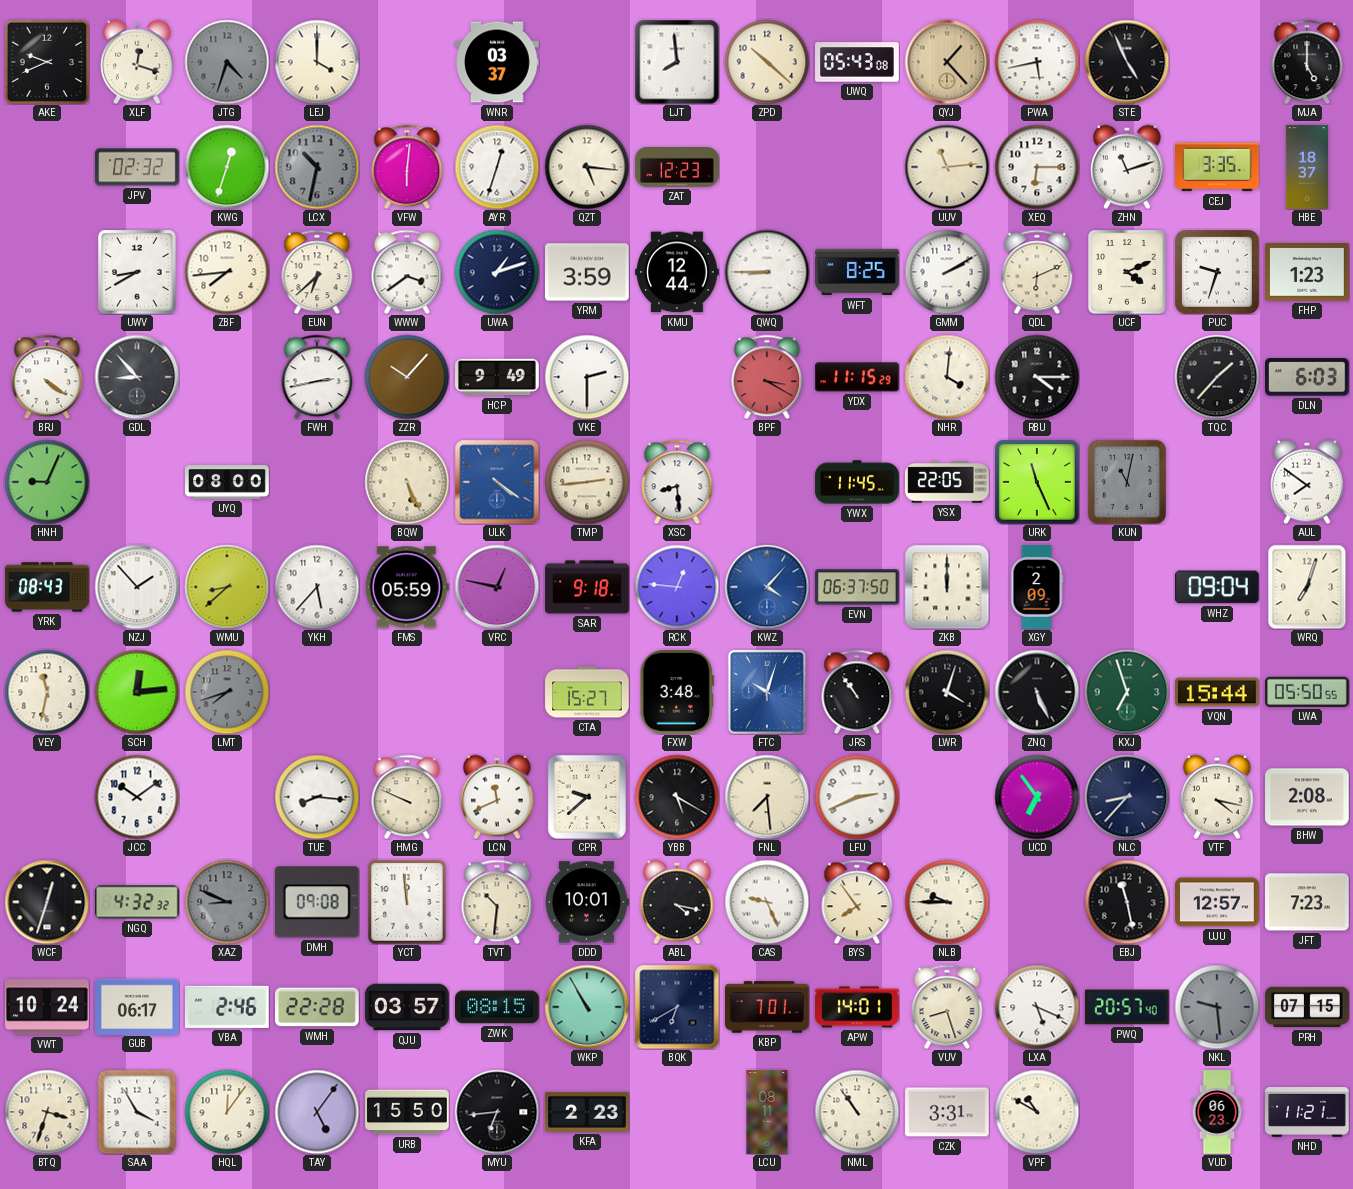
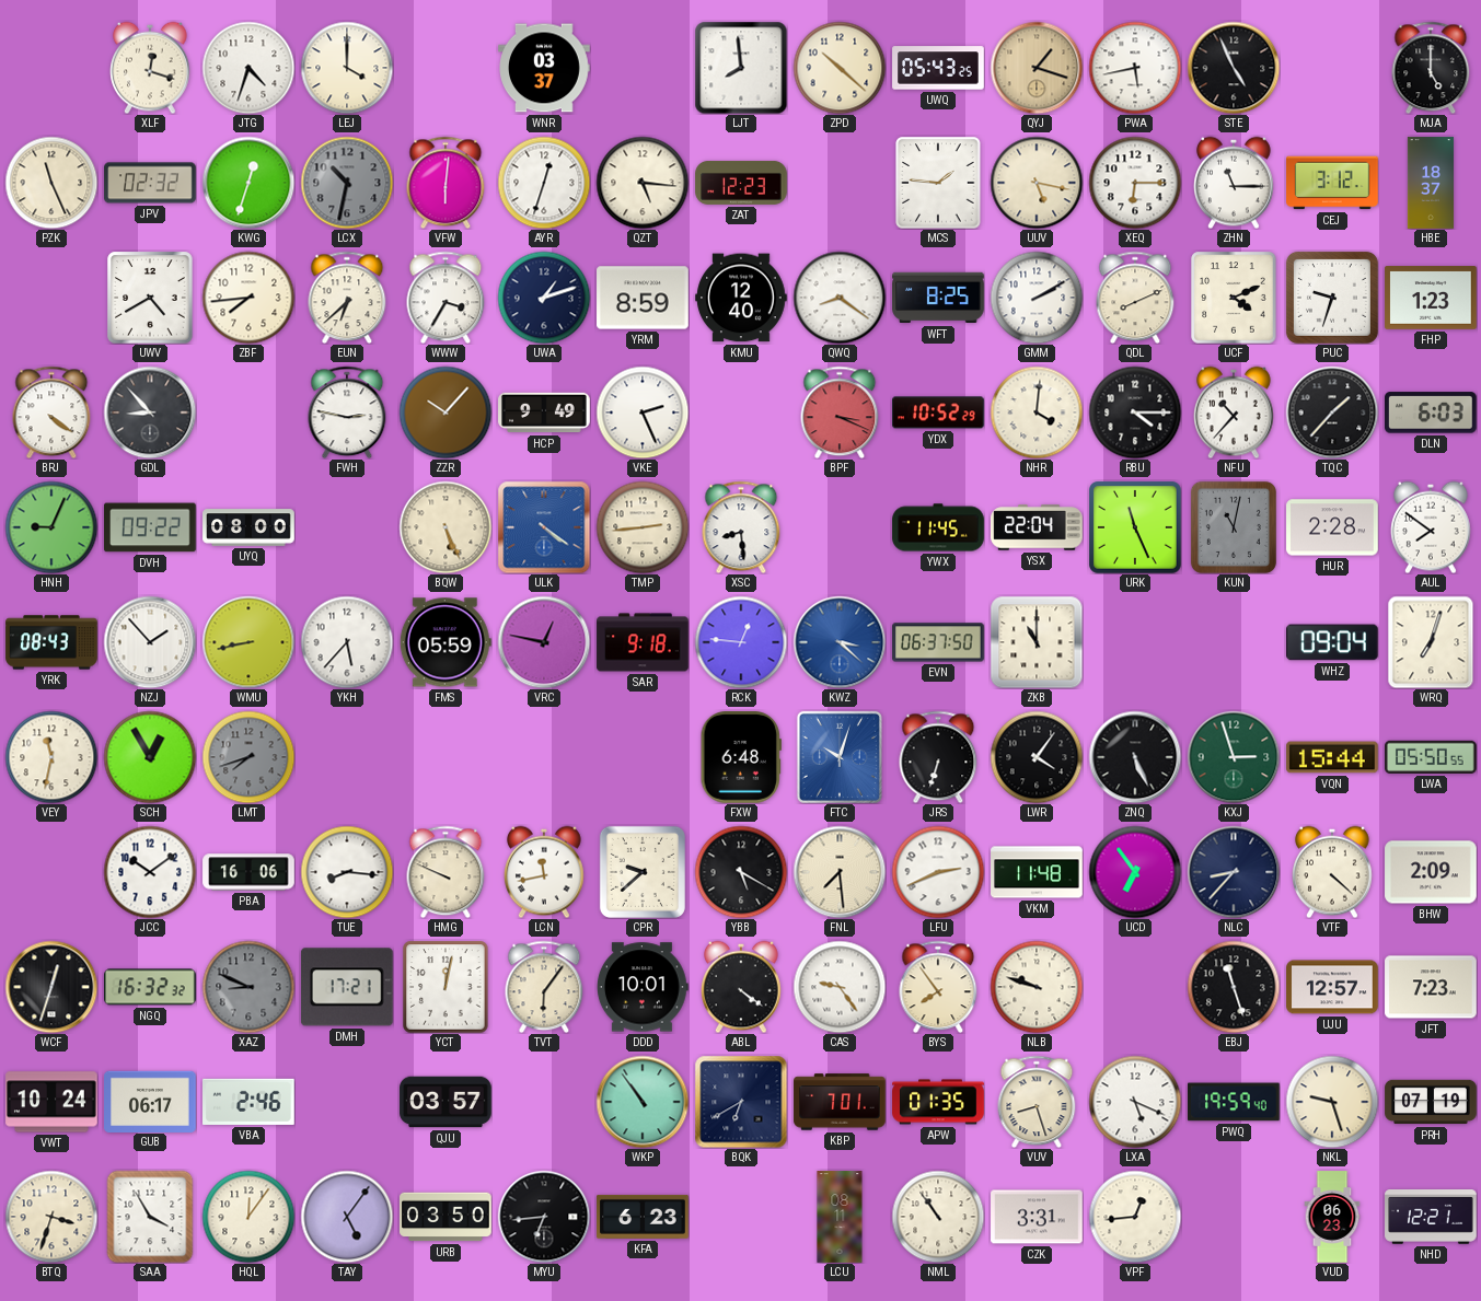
AKE: 9:41 -> none
JTG dial: grey -> white
UWQ: 05:43:08 -> 05:43:25
QYJ: 1:23 -> 1:18
PZK: none -> 11:26
MCS: none -> 1:46
UUV: 11:14 -> 5:17
ZHN: 11:12 -> 11:15
CEJ: 3:35 -> 3:12
UWV: 8:40 -> 4:40
WWW: 3:39 -> 3:35
YRM: 3:59 -> 8:59
KMU: 12:44 -> 12:40
QWQ: 8:45 -> 8:21
QDL: 6:11 -> 8:11
FWH: 2:43 -> 2:47
VKE: 2:30 -> 2:26
BPF: 3:20 -> 3:19
YDX: 11:15 -> 10:52
NFU: none -> 10:37
DVH: none -> 09:22
YSX: 22:05 -> 22:04
HUR: none -> 2:28
WMU: 8:38 -> 8:43
KWZ: 4:07 -> 3:22
ZKB: 12:00 -> 11:00
XGY: 2:09 -> none
SCH: 12:14 -> 12:55
CTA: 15:27 -> none
FXW: 3:48 -> 6:48
JRS: 10:54 -> 6:33
LWR: 4:03 -> 4:06
KXJ: 6:57 -> 2:57
PBA: none -> 16:06
LCN: 11:41 -> 11:43
VKM: none -> 11:48
VTF: 4:17 -> 4:22
BHW: 2:08 -> 2:09
NGQ: 4:32 -> 16:32
DMH: 09:08 -> 17:21
YCT: 11:59 -> 12:02
TVT: 10:31 -> 6:06
ABL: 4:17 -> 4:21
CAS: 9:26 -> 9:24
NLB: 9:45 -> 9:48
EBJ: 11:28 -> 11:27
WMH: 22:28 -> none
ZWK: 08:15 -> none
WKP: 10:55 -> 10:54
APW: 14:01 -> 01:35
PWQ: 20:57 -> 19:59
NKL: 9:29 -> 9:27
NKL dial: grey -> cream
PRH: 07:15 -> 07:19
URB: 15:50 -> 03:50
KFA: 2:23 -> 6:23
VPF: 10:50 -> 12:44
NHD: 11:21 -> 12:21
